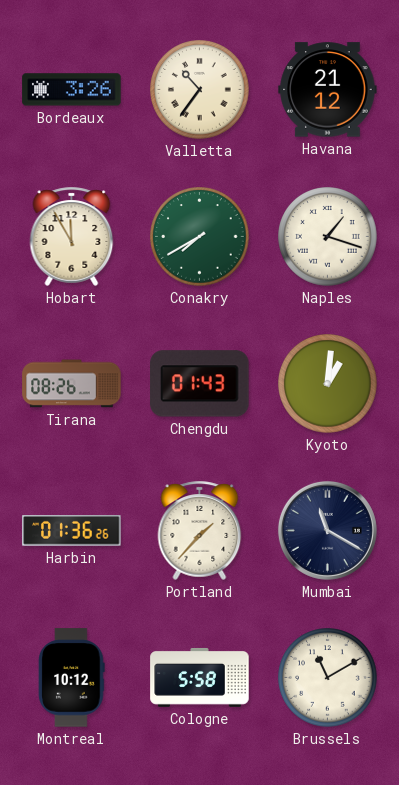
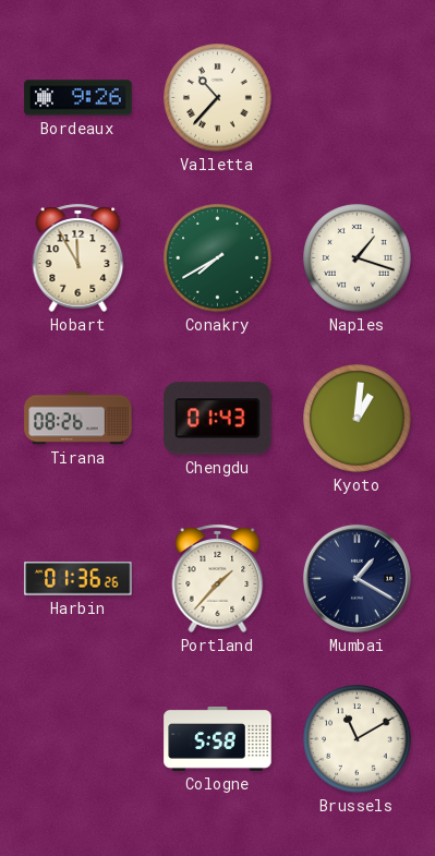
Bordeaux: 3:26 -> 9:26
Valletta: 10:36 -> 10:37
Havana: 21:12 -> none
Mumbai: 11:20 -> 1:20
Montreal: 10:12 -> none
